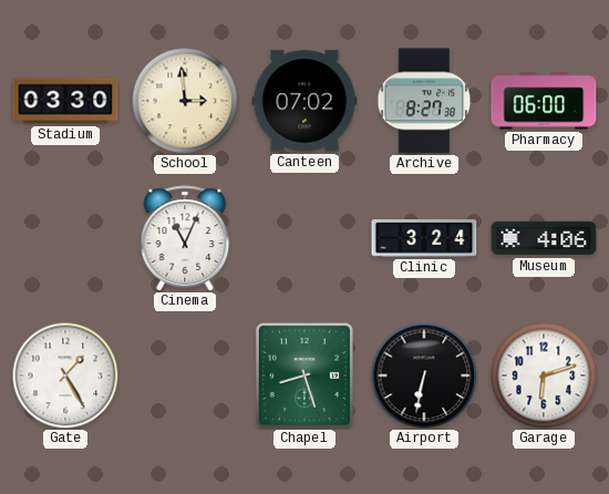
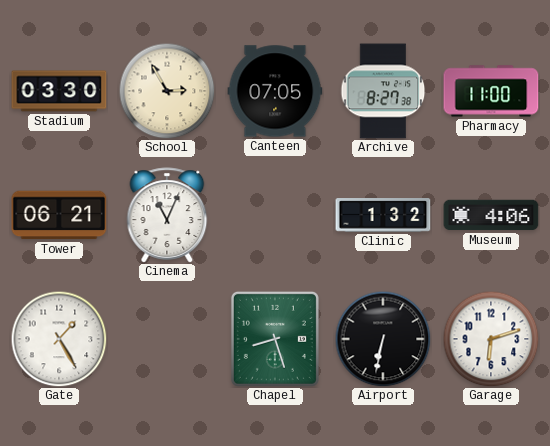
School: 2:59 -> 2:55
Canteen: 07:02 -> 07:05
Pharmacy: 06:00 -> 11:00
Tower: none -> 06:21
Clinic: 3:24 -> 1:32
